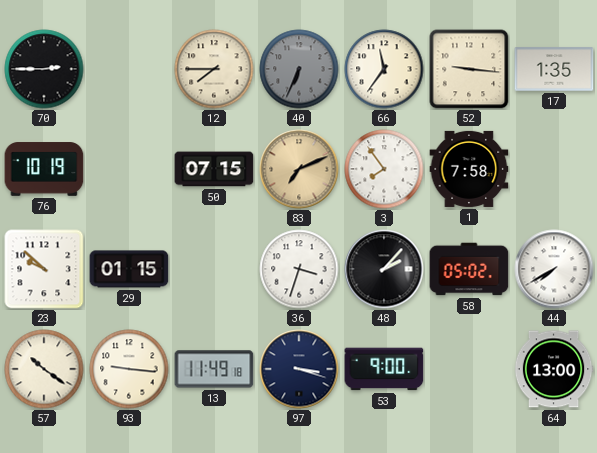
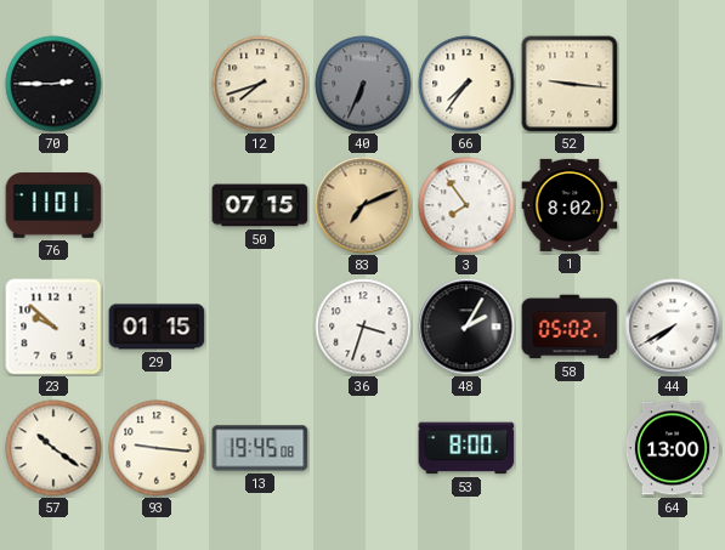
12: 7:45 -> 7:42
66: 11:36 -> 7:36
17: 1:35 -> none
76: 10:19 -> 11:01
1: 7:58 -> 8:02
48: 2:07 -> 2:05
13: 11:49 -> 19:45
97: 3:18 -> none
53: 9:00 -> 8:00
